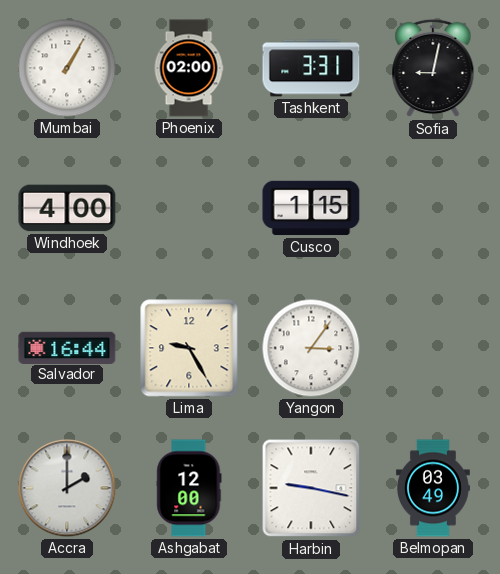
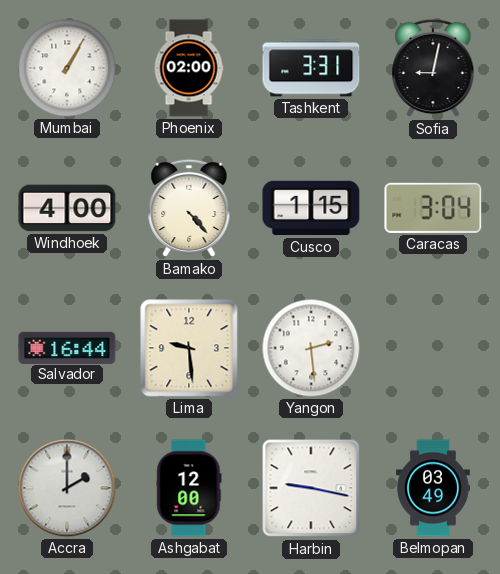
Bamako: none -> 4:23
Caracas: none -> 3:04
Lima: 9:25 -> 9:29
Yangon: 3:06 -> 2:29
